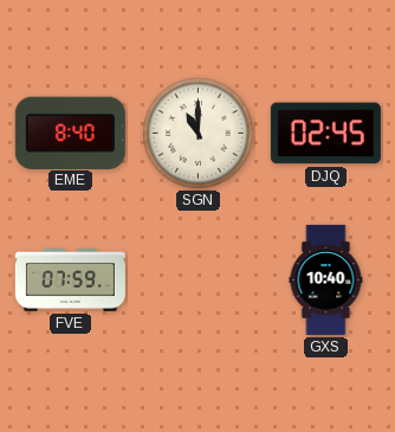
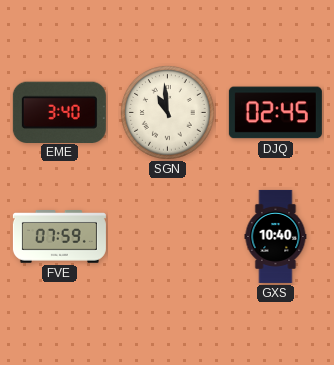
EME: 8:40 -> 3:40
SGN: 11:00 -> 10:59
